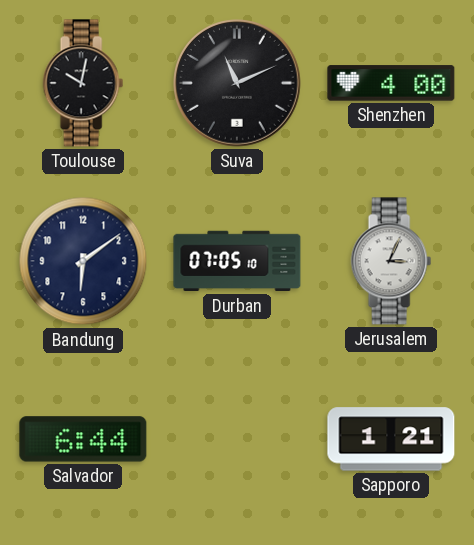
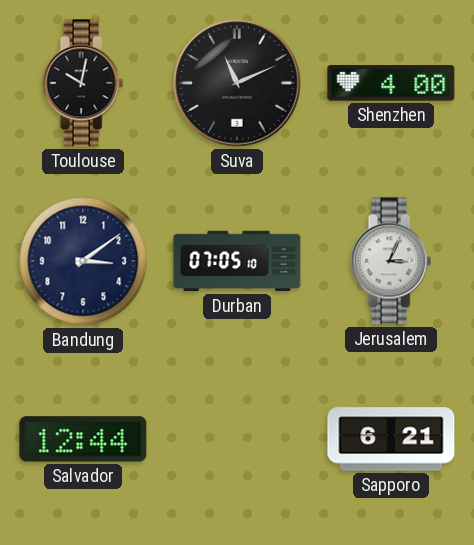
Bandung: 6:09 -> 3:09
Salvador: 6:44 -> 12:44
Sapporo: 1:21 -> 6:21
